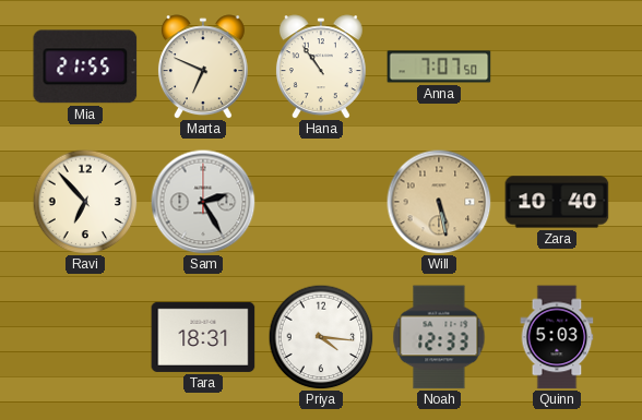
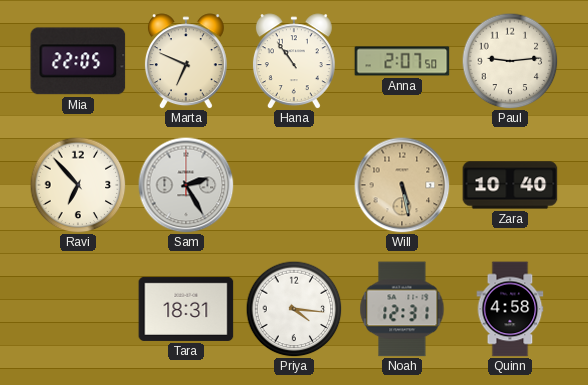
Mia: 21:55 -> 22:05
Anna: 7:07 -> 2:07
Paul: none -> 9:14
Noah: 12:33 -> 12:31
Quinn: 5:03 -> 4:58
